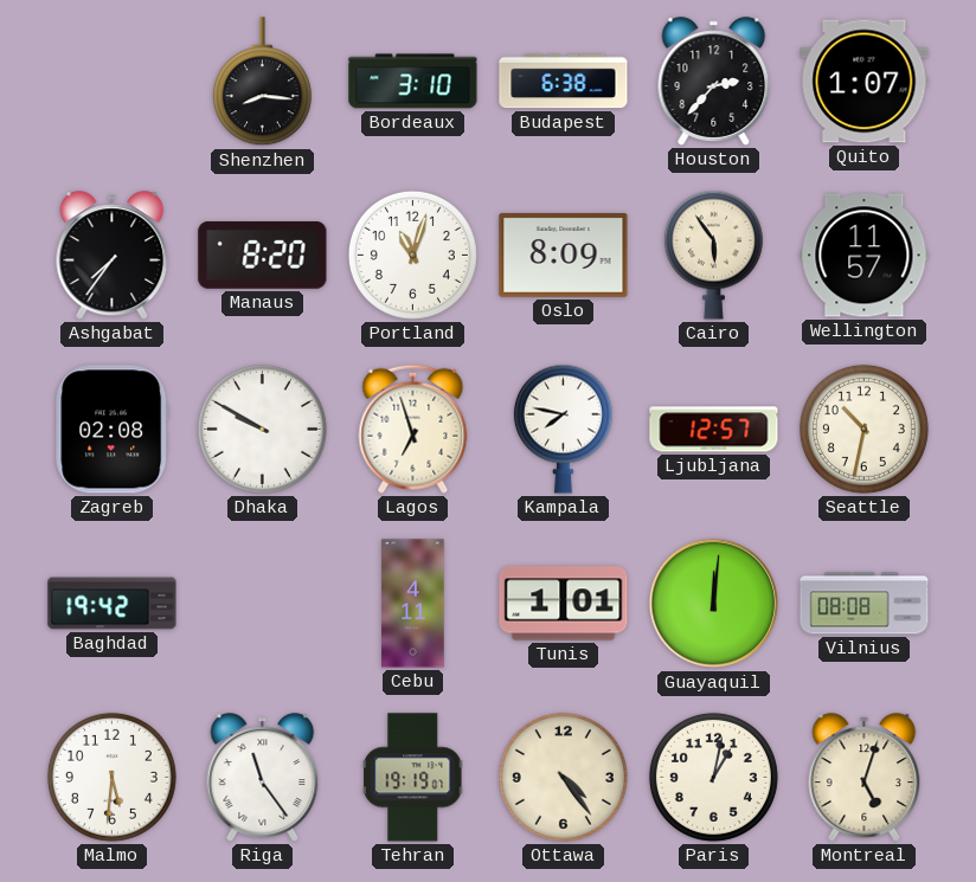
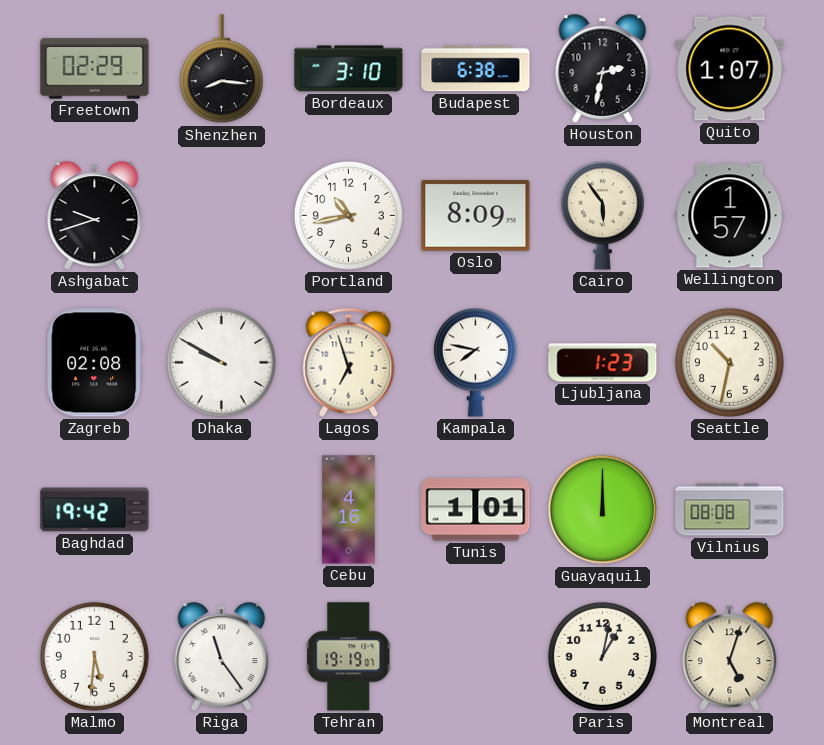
Freetown: none -> 02:29
Houston: 2:37 -> 2:32
Ashgabat: 7:36 -> 9:42
Manaus: 8:20 -> none
Portland: 11:03 -> 10:43
Wellington: 11:57 -> 1:57
Ljubljana: 12:57 -> 1:23
Cebu: 4:11 -> 4:16
Guayaquil: 12:01 -> 12:00
Ottawa: 4:24 -> none
